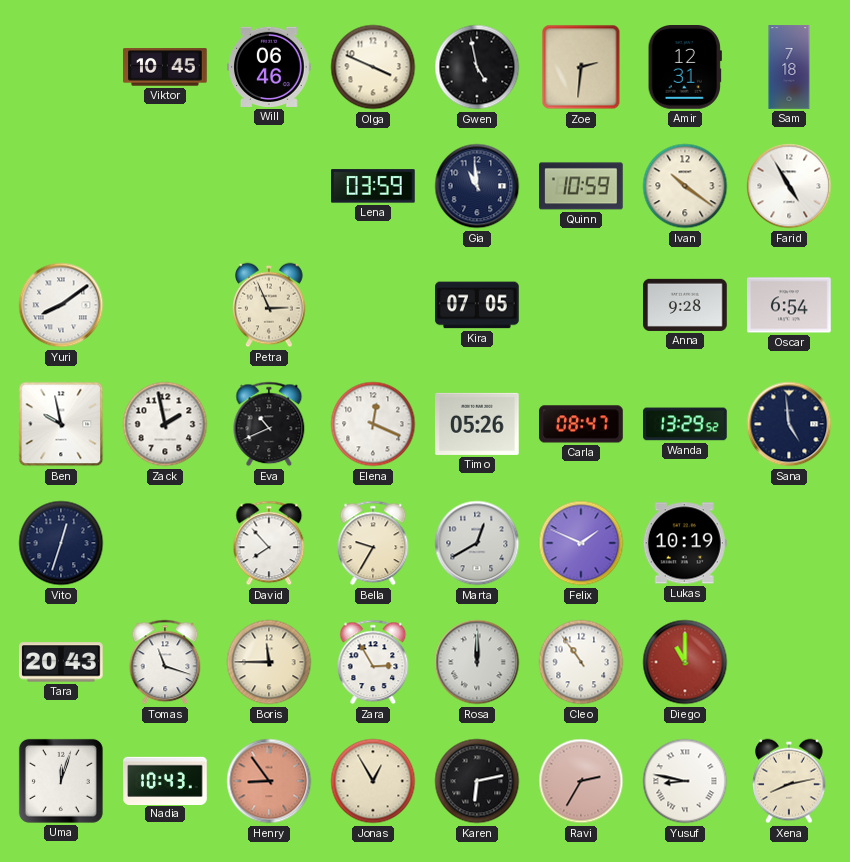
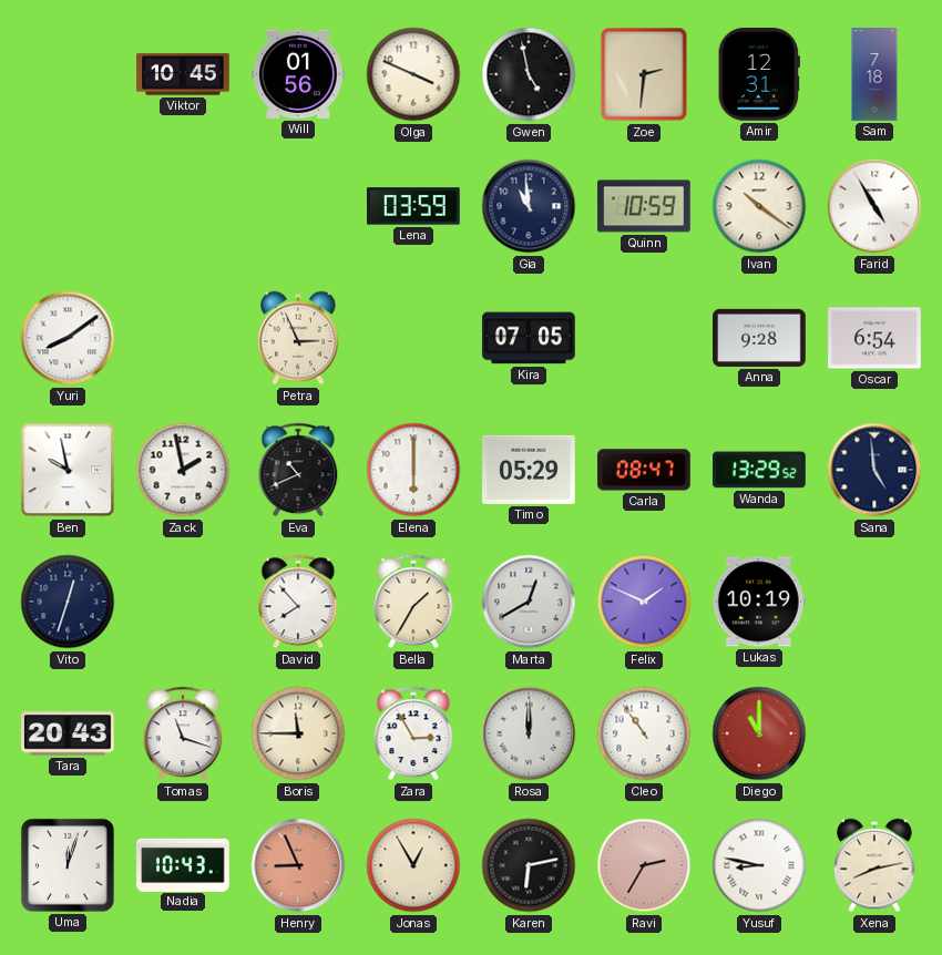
Will: 06:46 -> 01:56
Elena: 12:19 -> 6:00
Timo: 05:26 -> 05:29
Bella: 9:35 -> 1:35
Henry: 8:54 -> 8:56
